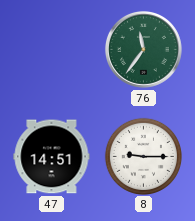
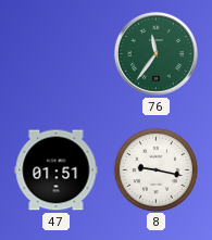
47: 14:51 -> 01:51
8: 9:15 -> 9:17
